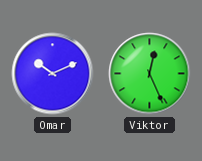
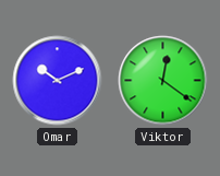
Viktor: 12:26 -> 12:21
